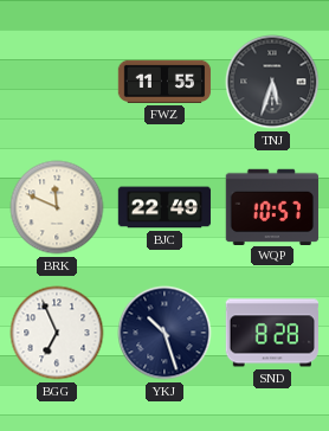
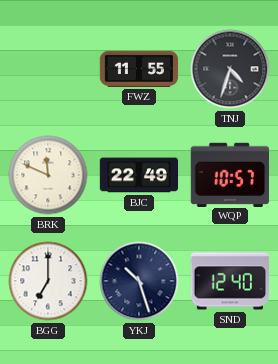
TNJ: 5:33 -> 4:33
BGG: 6:56 -> 7:00
SND: 8:28 -> 12:40
